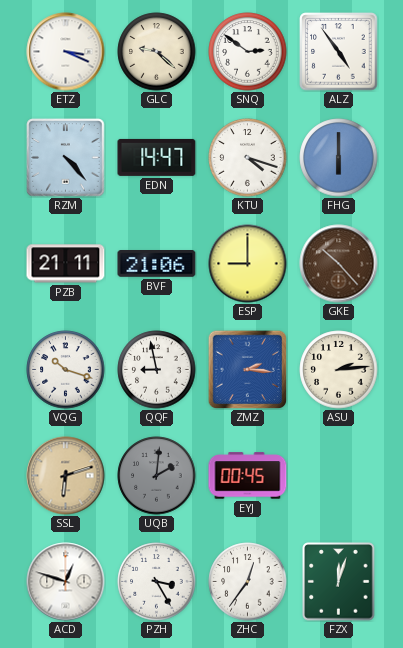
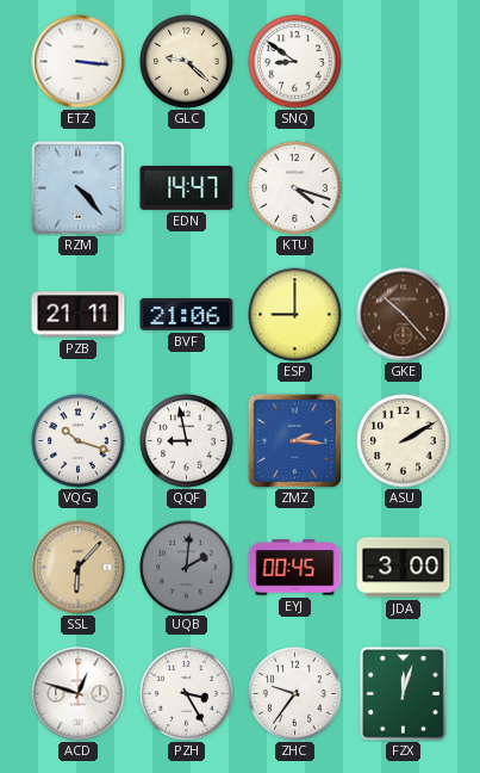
ETZ: 3:19 -> 3:16
SNQ: 2:51 -> 8:51
ALZ: 4:54 -> none
FHG: 6:00 -> none
ASU: 2:14 -> 2:10
SSL: 6:12 -> 6:07
JDA: none -> 3:00
ZHC: 12:36 -> 9:36
